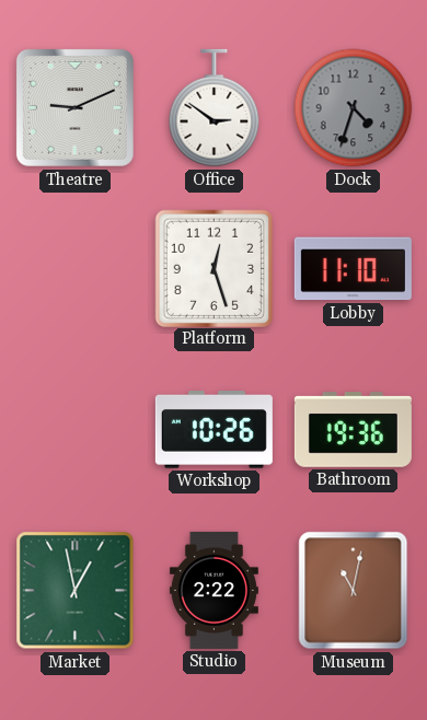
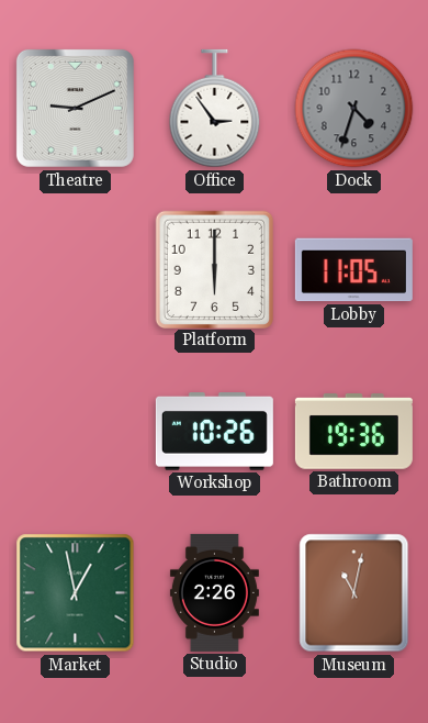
Office: 2:51 -> 2:54
Platform: 12:27 -> 6:00
Lobby: 11:10 -> 11:05
Studio: 2:22 -> 2:26
